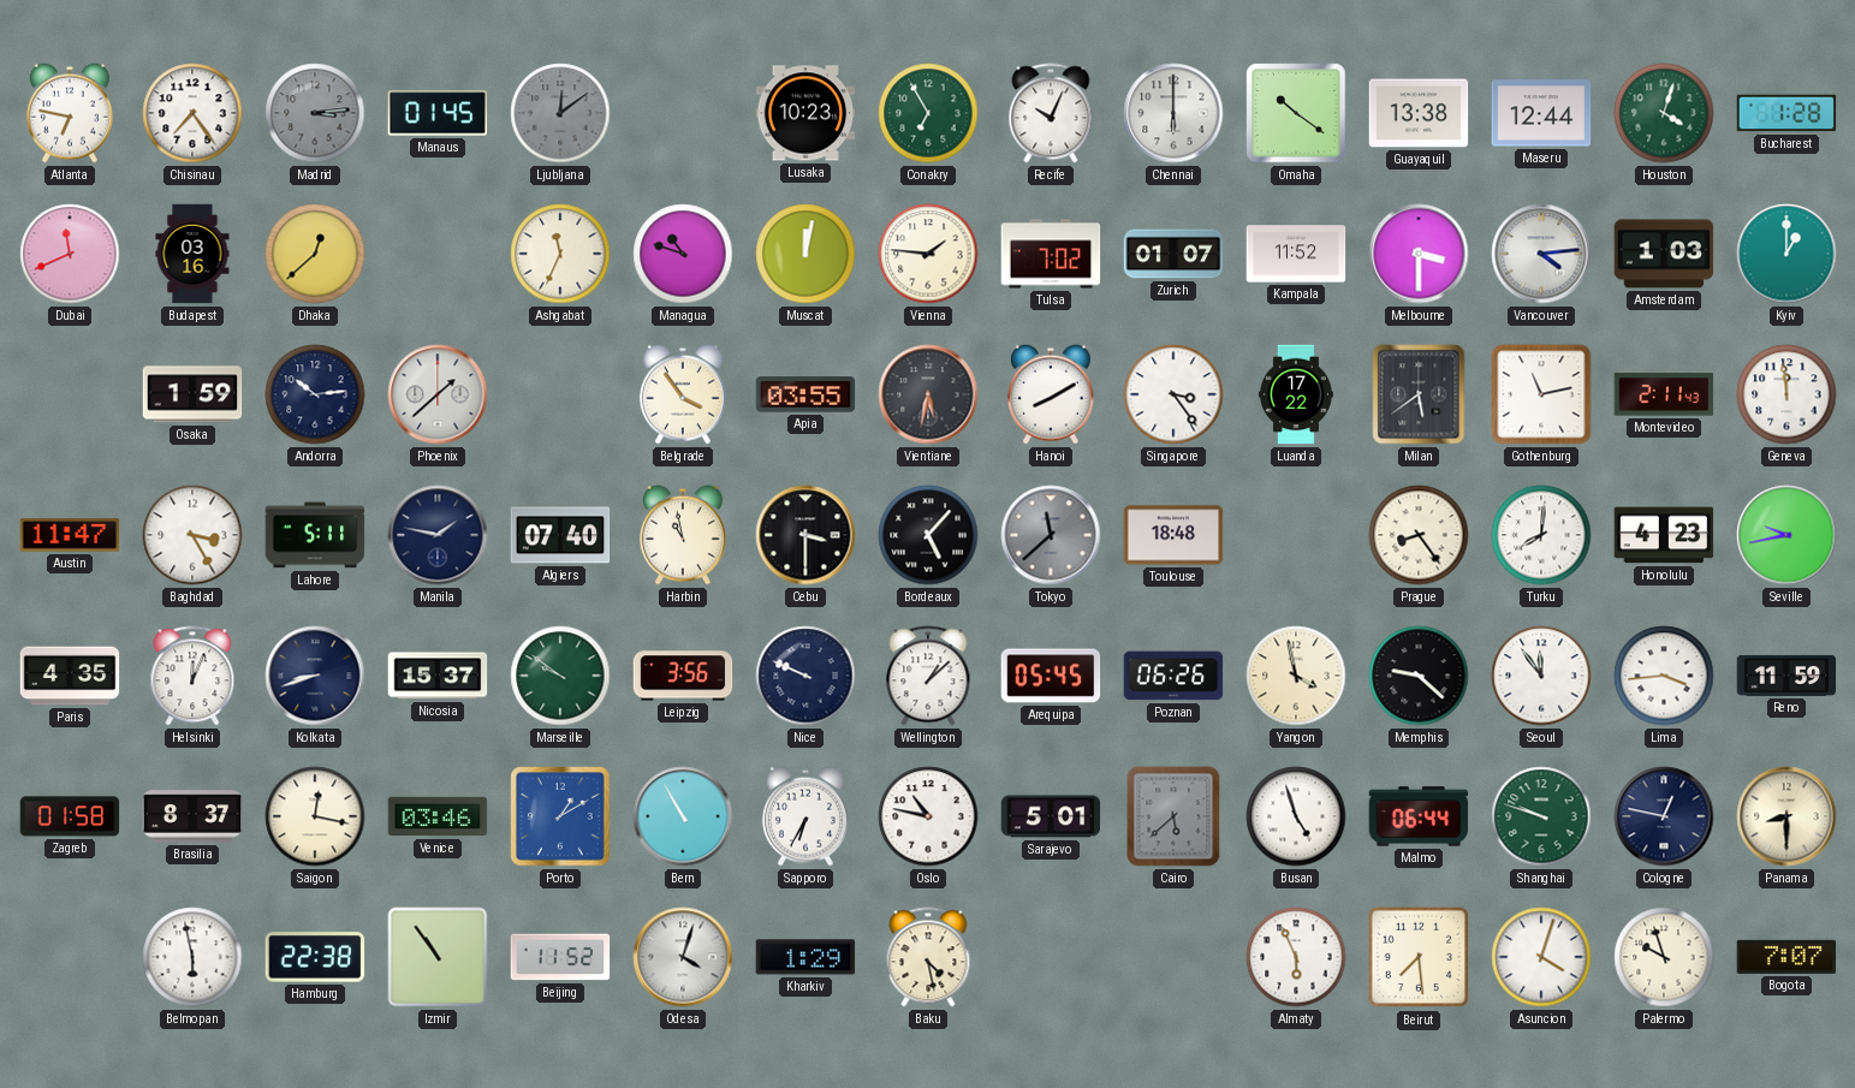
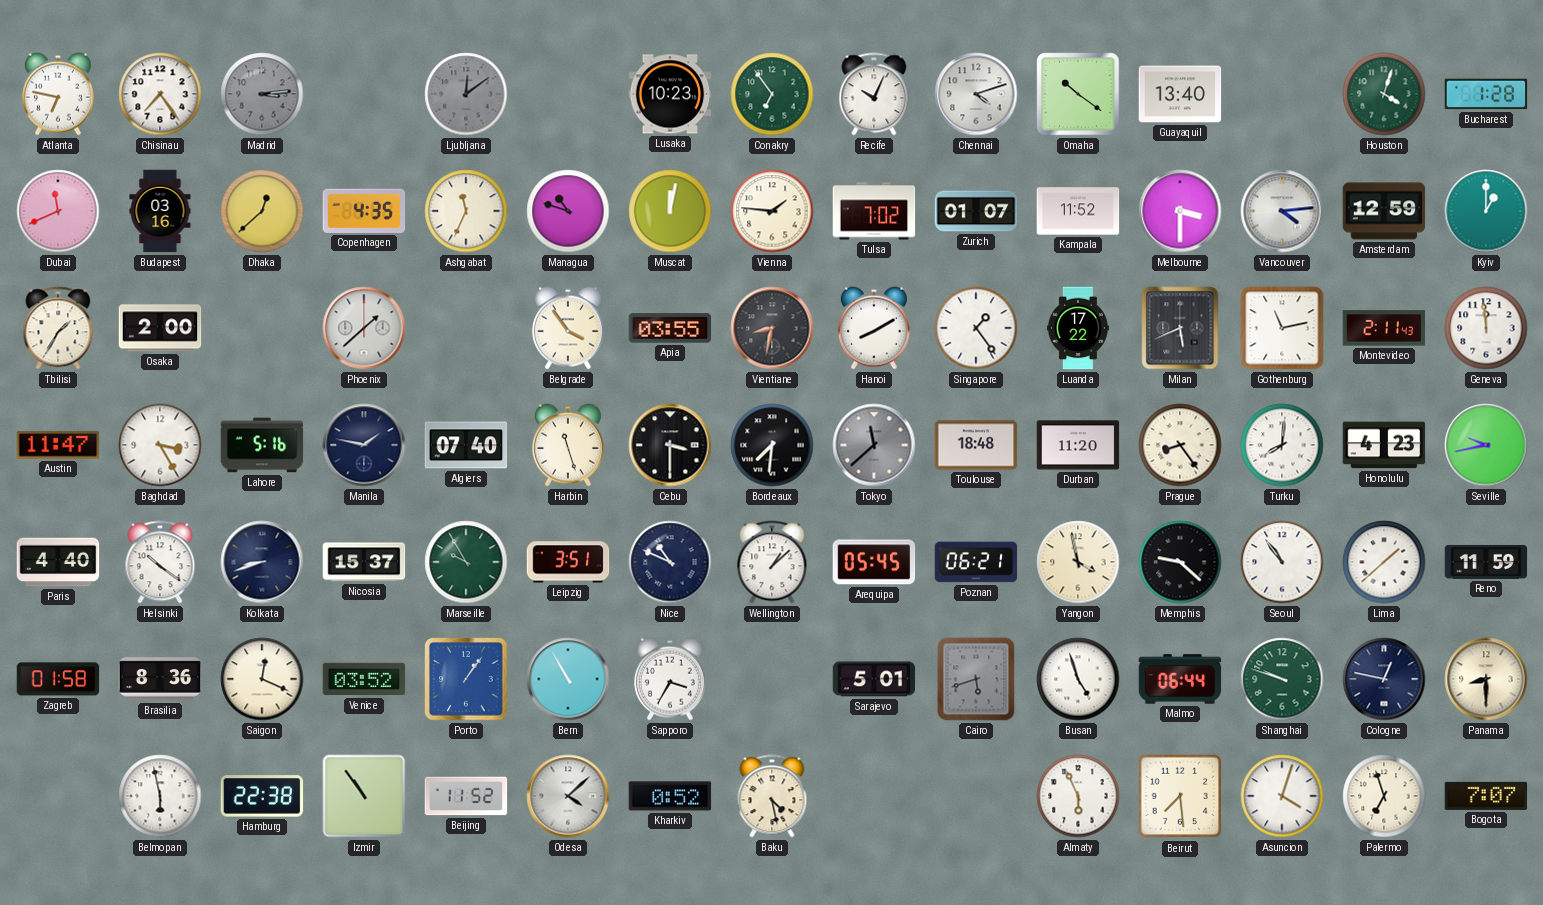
Manaus: 01:45 -> none
Conakry: 6:55 -> 6:54
Chennai: 6:00 -> 4:12
Guayaquil: 13:38 -> 13:40
Maseru: 12:44 -> none
Copenhagen: none -> 4:35
Amsterdam: 1:03 -> 12:59
Tbilisi: none -> 1:35
Osaka: 1:59 -> 2:00
Andorra: 10:14 -> none
Vientiane: 5:32 -> 8:32
Singapore: 3:24 -> 1:24
Milan: 5:39 -> 5:41
Lahore: 5:11 -> 5:16
Harbin: 10:58 -> 11:27
Bordeaux: 5:07 -> 7:31
Durban: none -> 11:20
Paris: 4:35 -> 4:40
Helsinki: 12:04 -> 10:21
Marseille: 9:51 -> 9:55
Leipzig: 3:56 -> 3:51
Nice: 9:49 -> 10:49
Poznan: 06:26 -> 06:21
Seoul: 11:54 -> 10:54
Lima: 3:44 -> 1:38
Brasilia: 8:37 -> 8:36
Saigon: 12:17 -> 12:19
Venice: 03:46 -> 03:52
Porto: 1:10 -> 1:06
Sapporo: 6:35 -> 3:35
Oslo: 10:47 -> none
Cairo: 5:38 -> 5:42
Odesa: 4:03 -> 4:08
Kharkiv: 1:29 -> 0:52
Palermo: 9:57 -> 6:57
